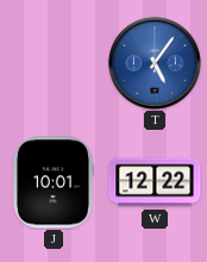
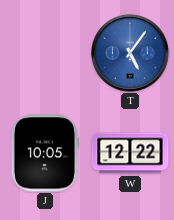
J: 10:01 -> 10:05
